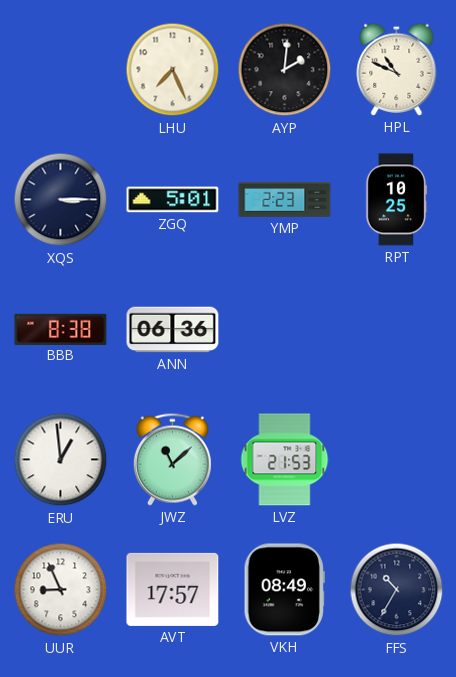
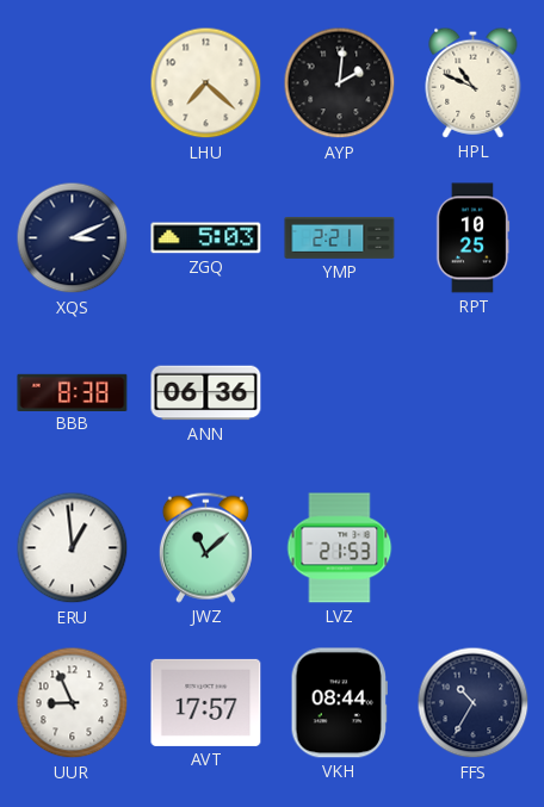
LHU: 7:26 -> 7:22
XQS: 3:15 -> 3:11
ZGQ: 5:01 -> 5:03
YMP: 2:23 -> 2:21
VKH: 08:49 -> 08:44
